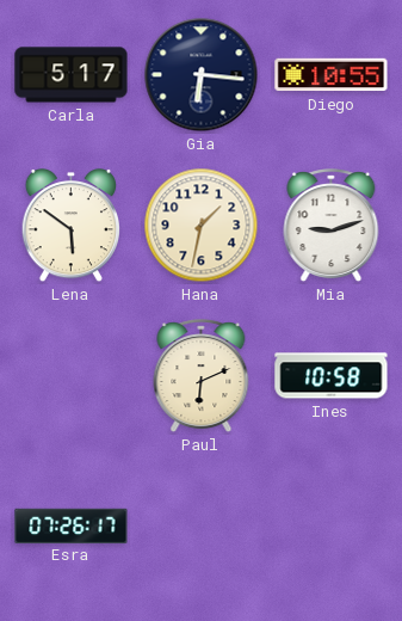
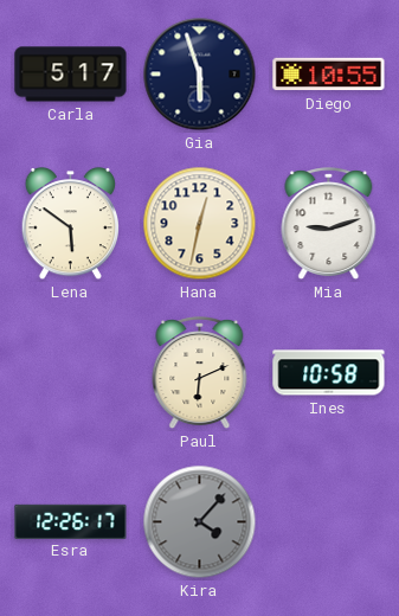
Gia: 6:16 -> 5:57
Hana: 1:32 -> 12:32
Esra: 07:26 -> 12:26
Kira: none -> 4:07
